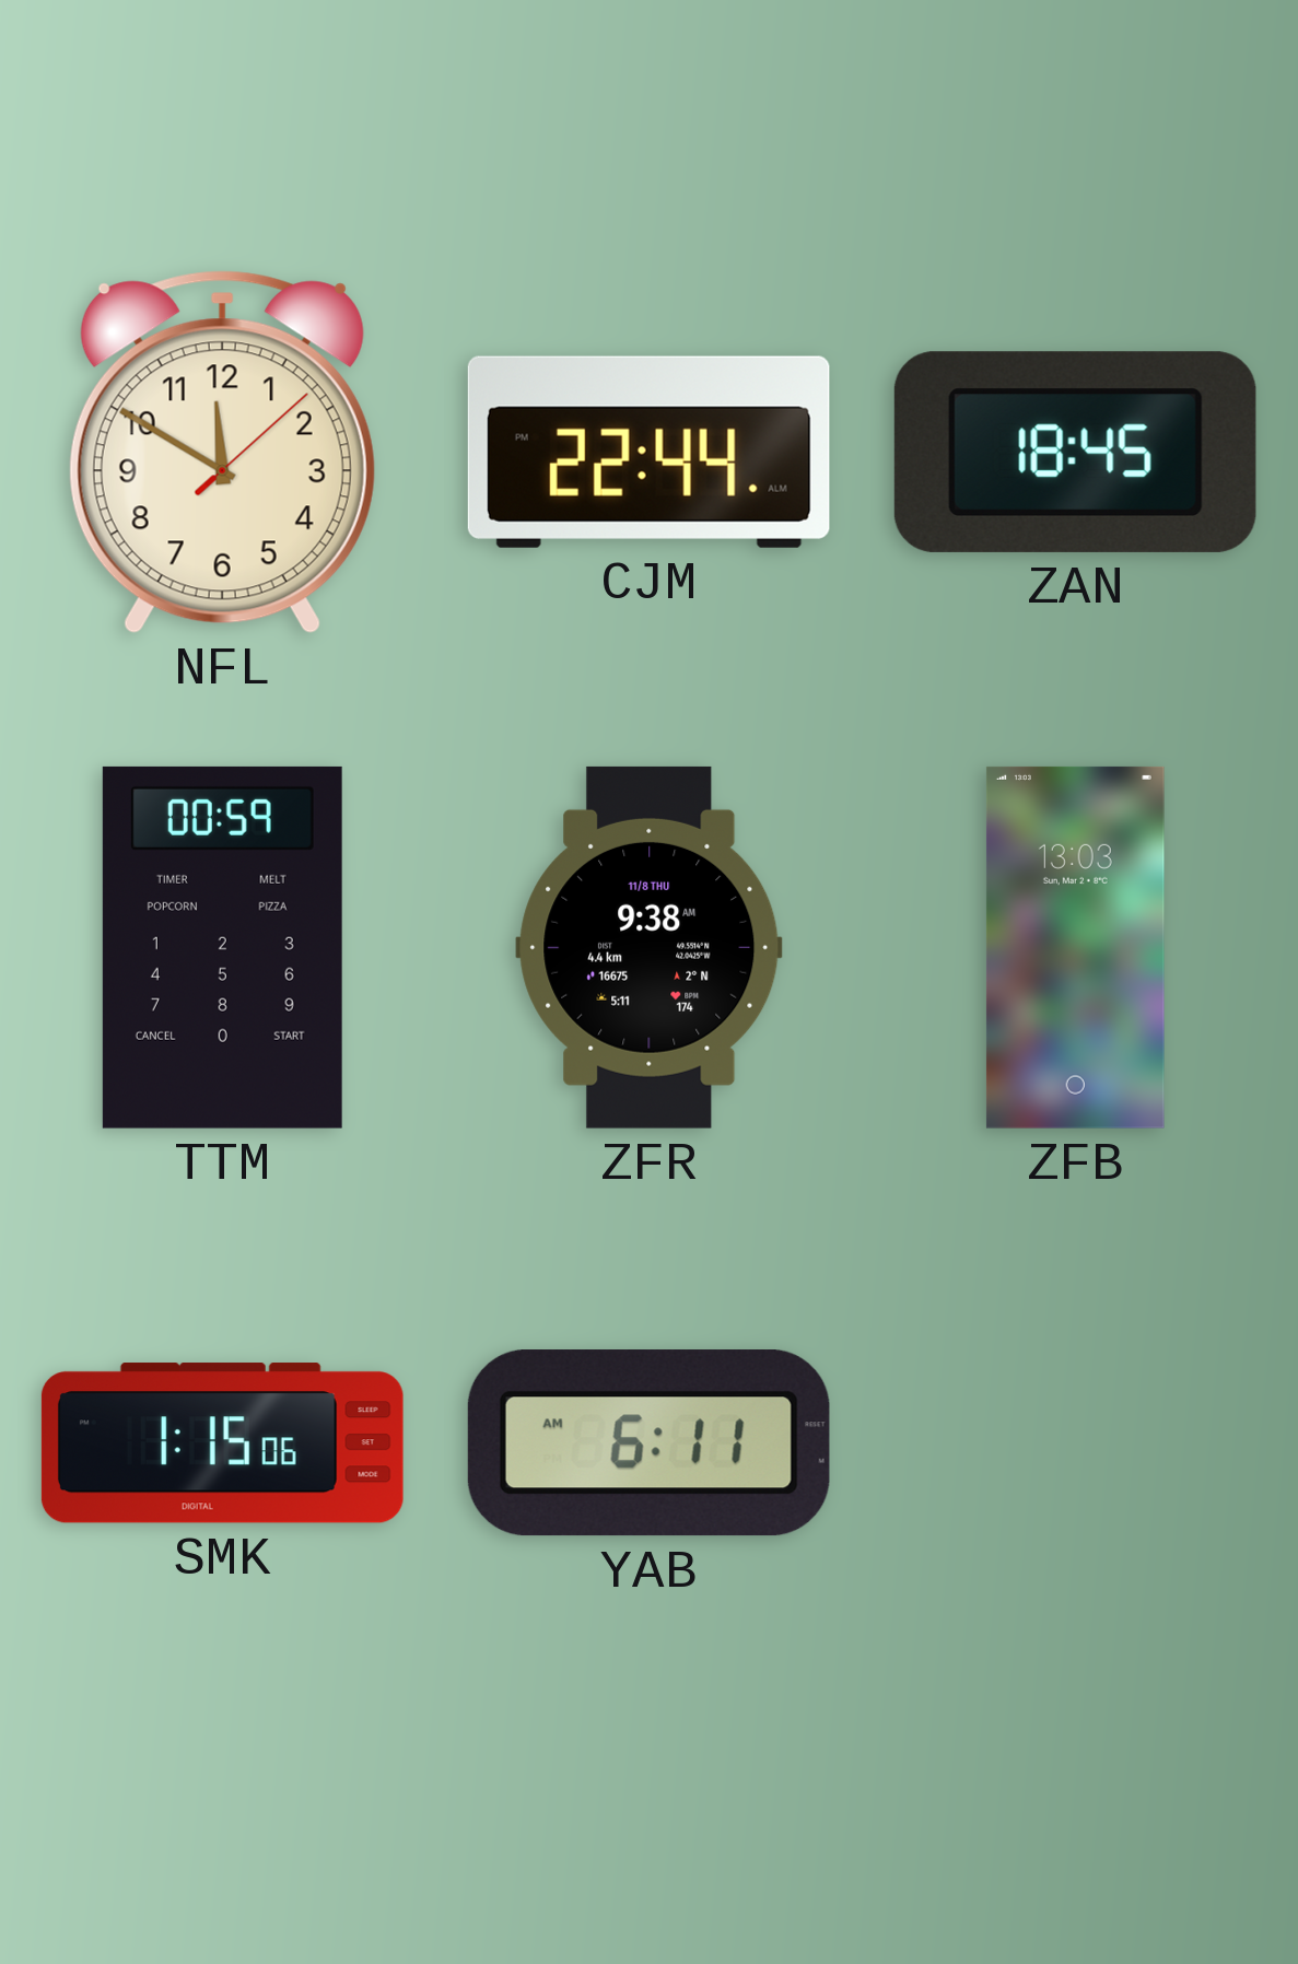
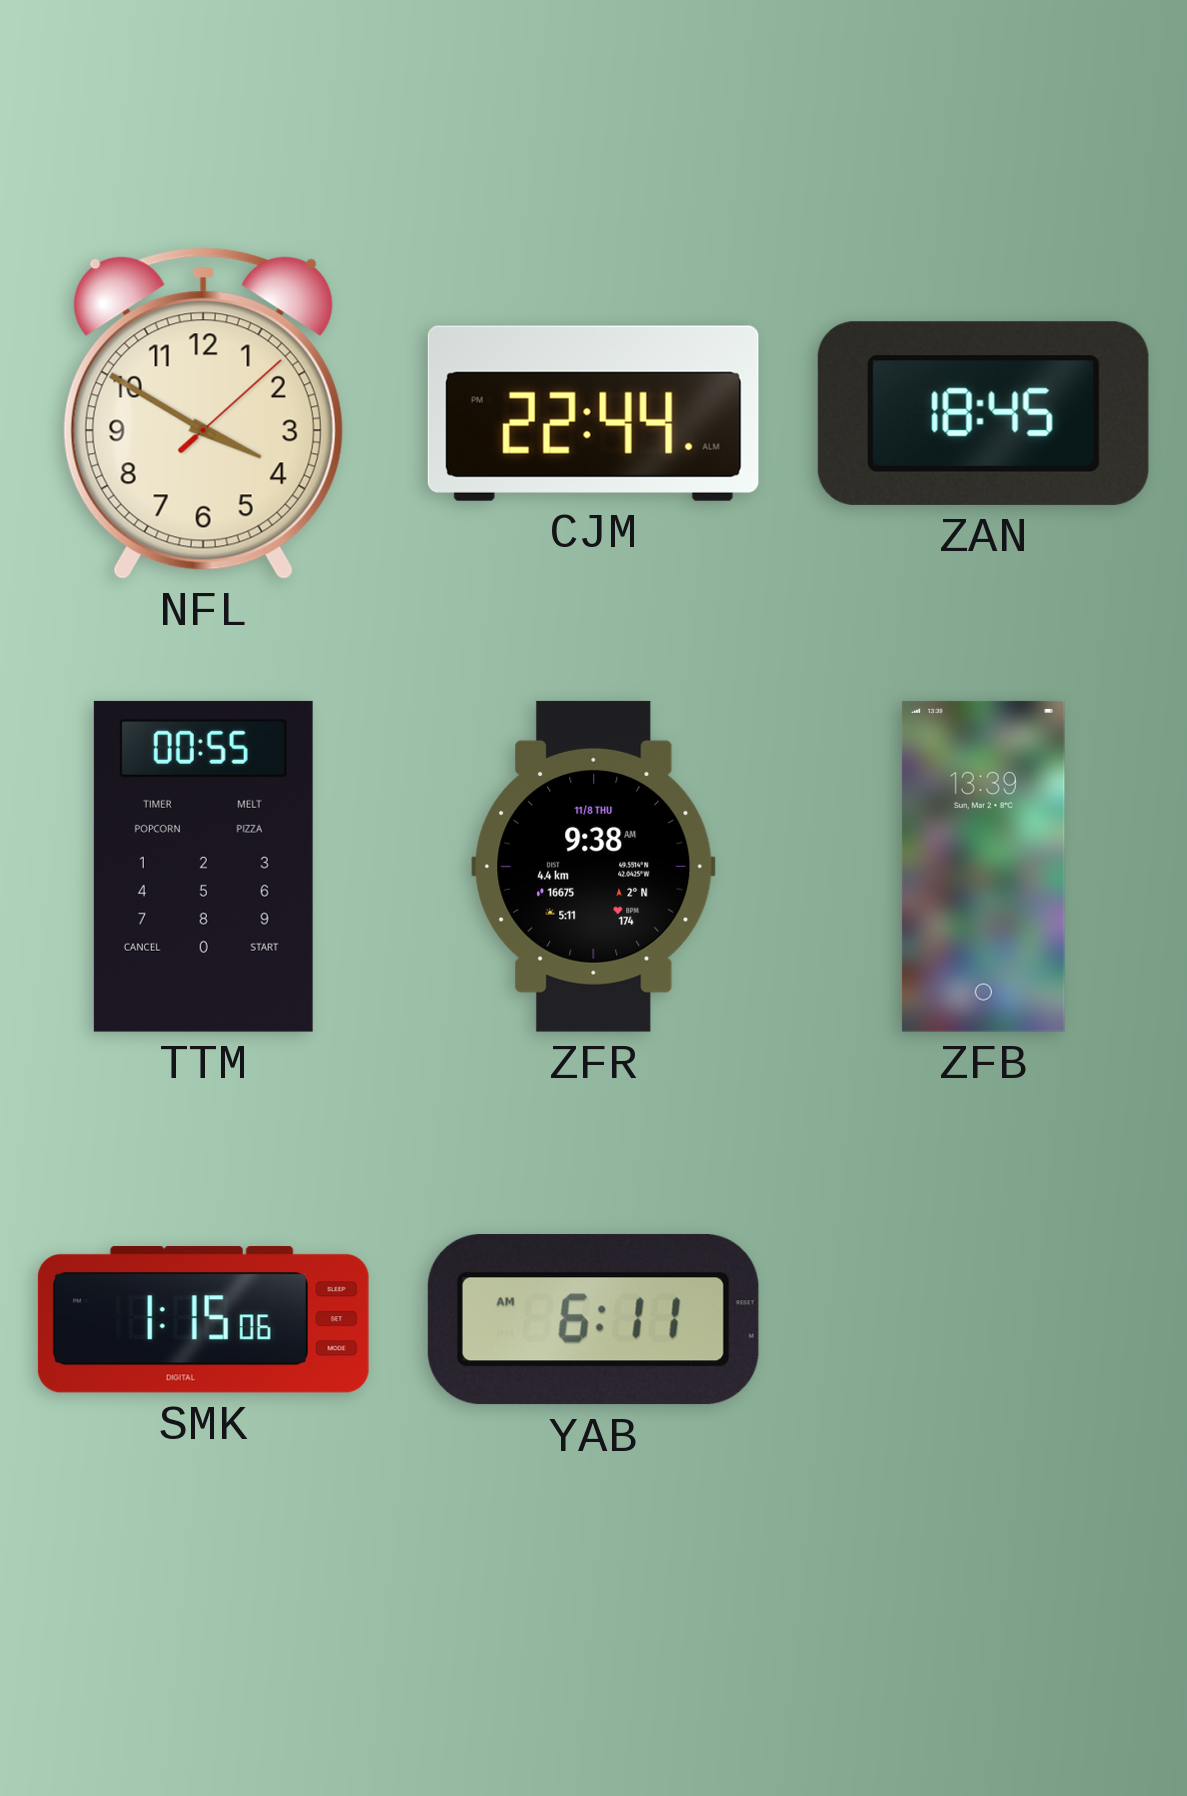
NFL: 11:50 -> 3:50
TTM: 00:59 -> 00:55
ZFB: 13:03 -> 13:39
